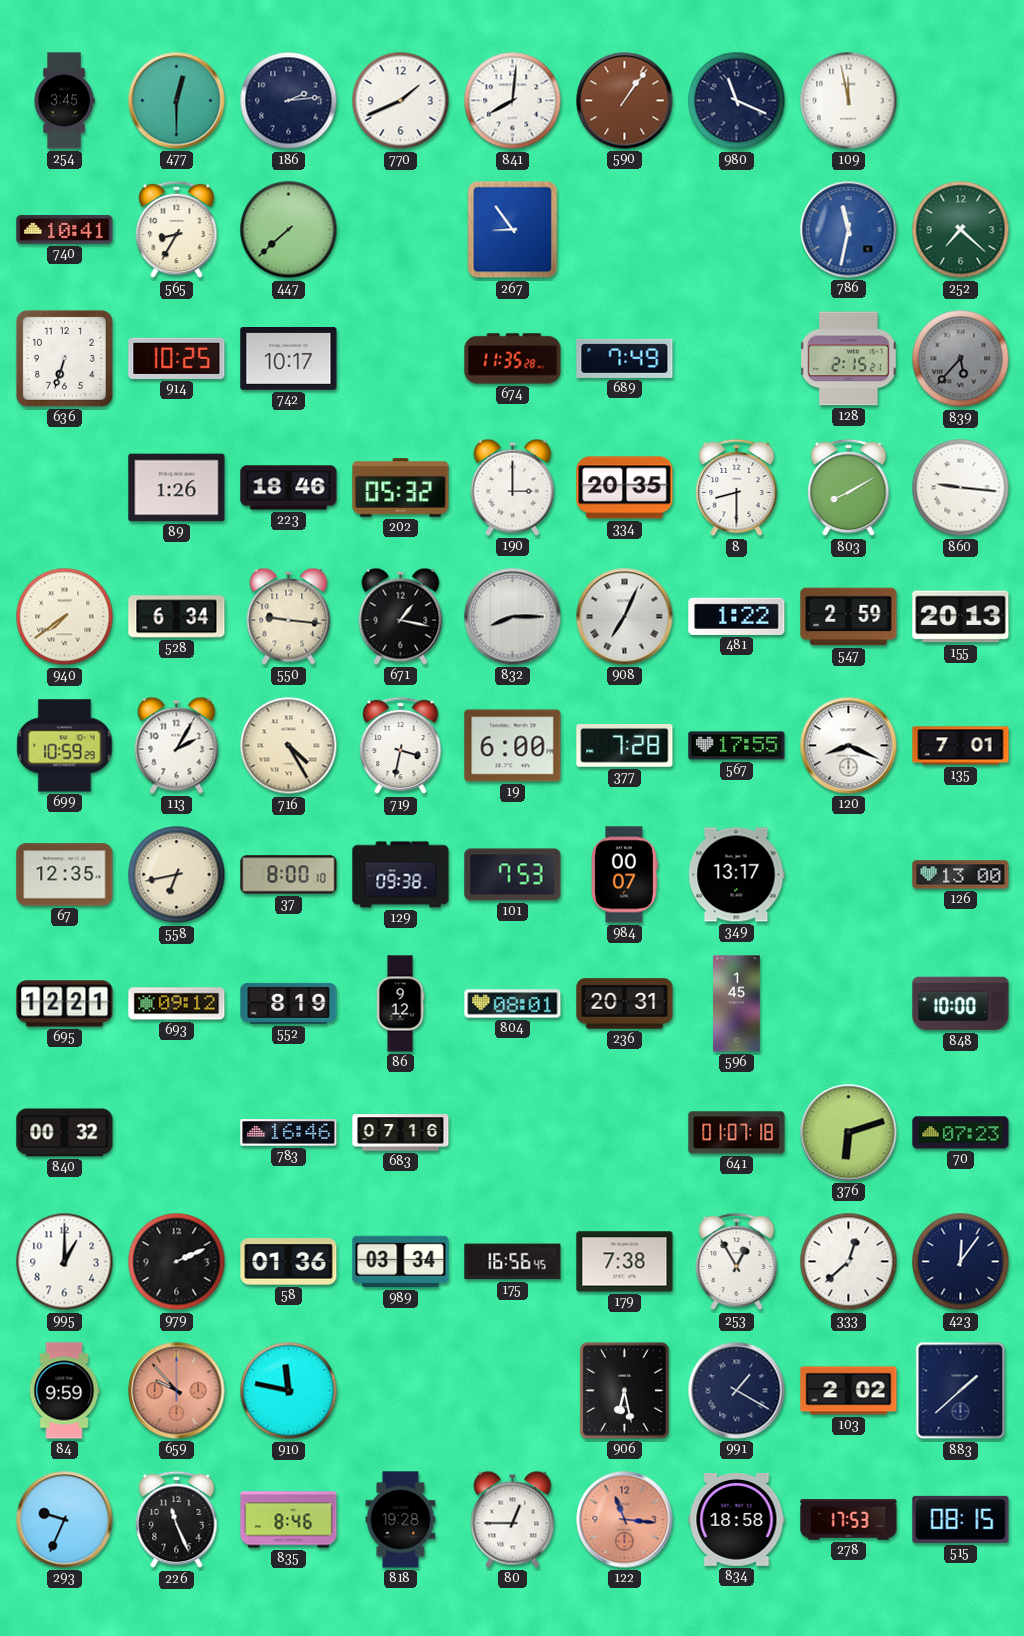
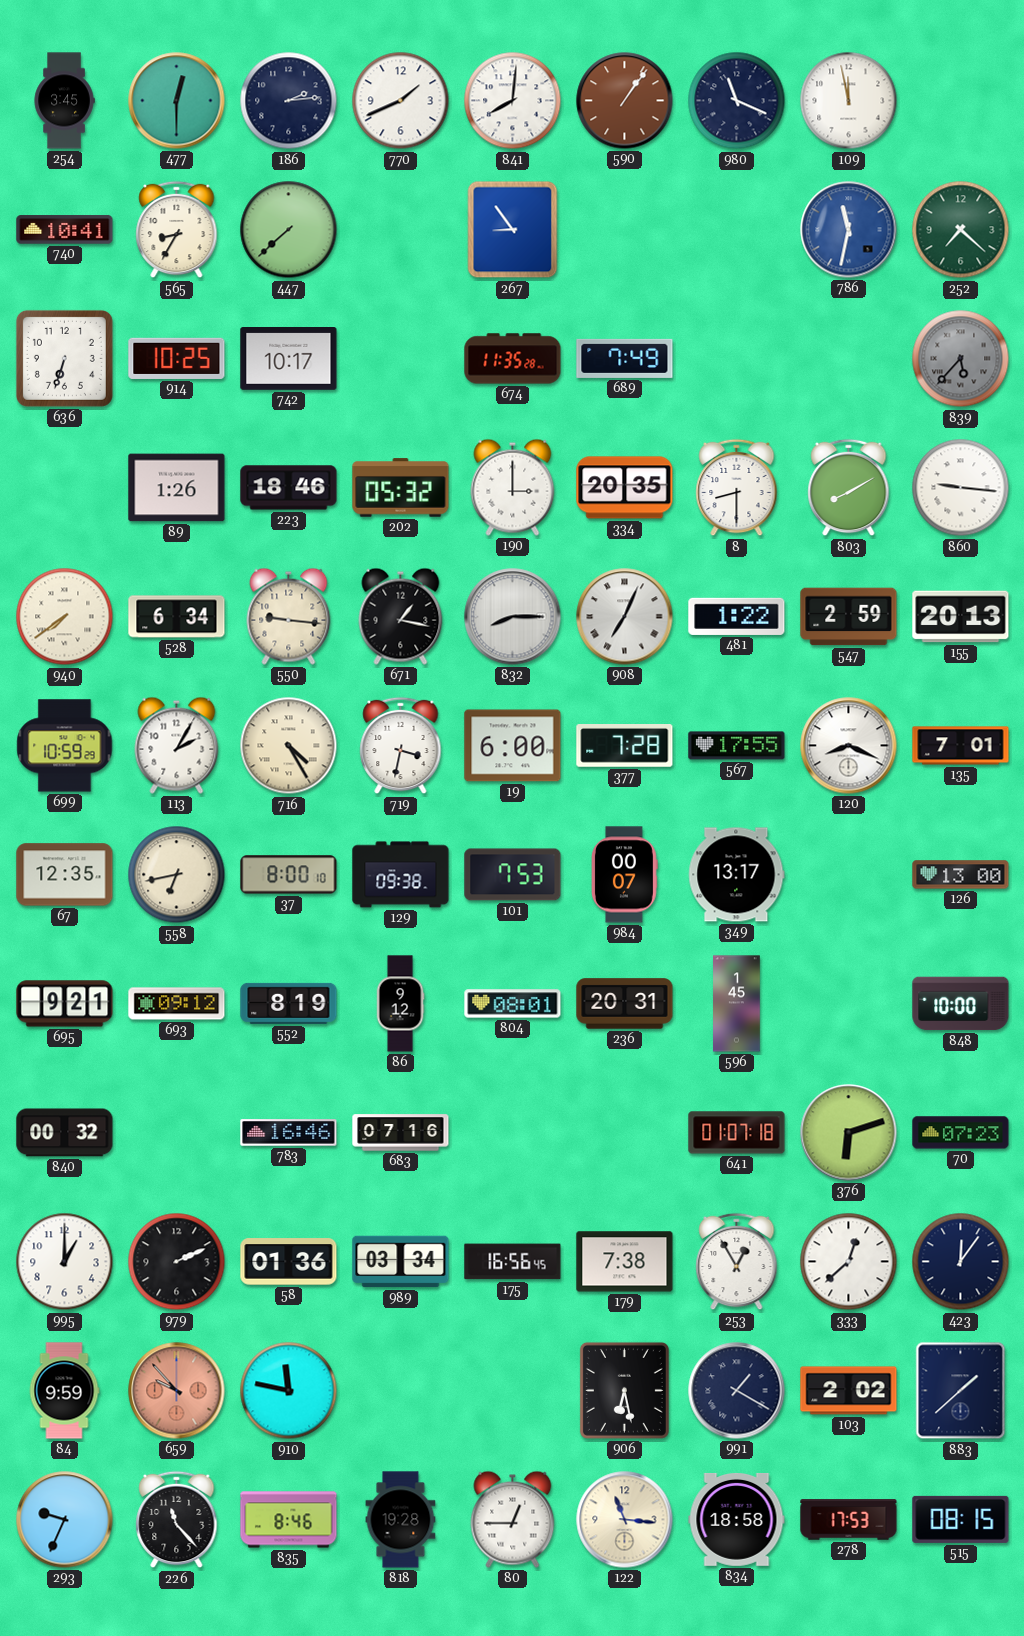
128: 2:15 -> none
695: 12:21 -> 9:21
226: 11:26 -> 11:23
122 dial: salmon -> cream
